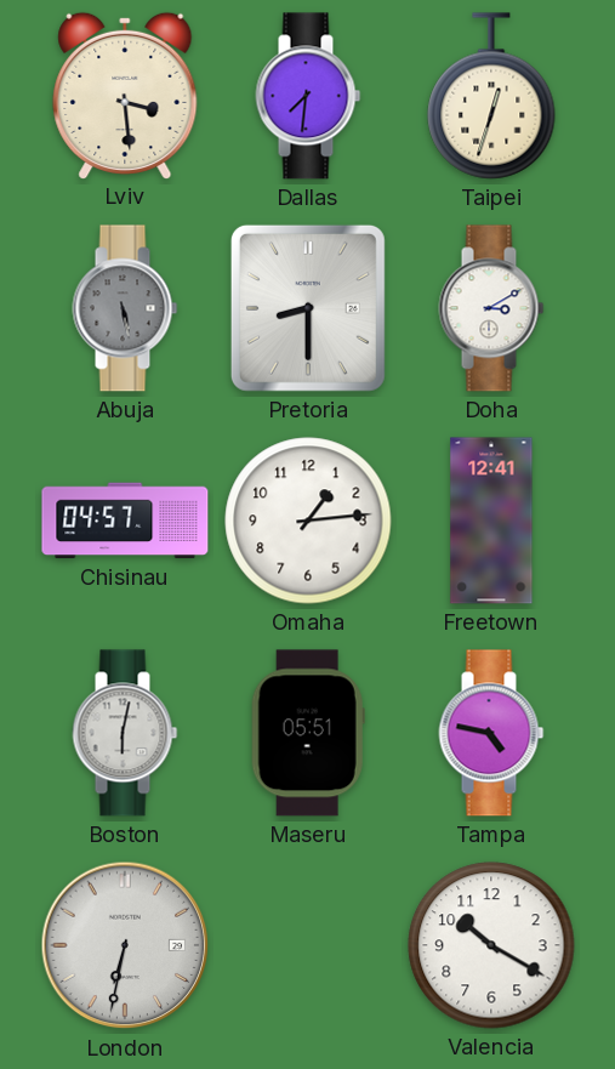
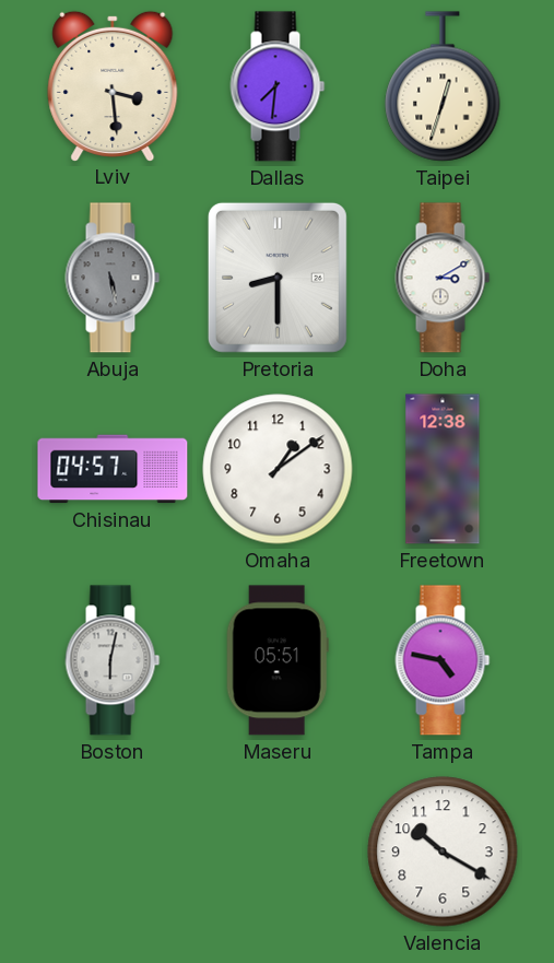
Omaha: 1:14 -> 1:09
Freetown: 12:41 -> 12:38
London: 6:32 -> none
